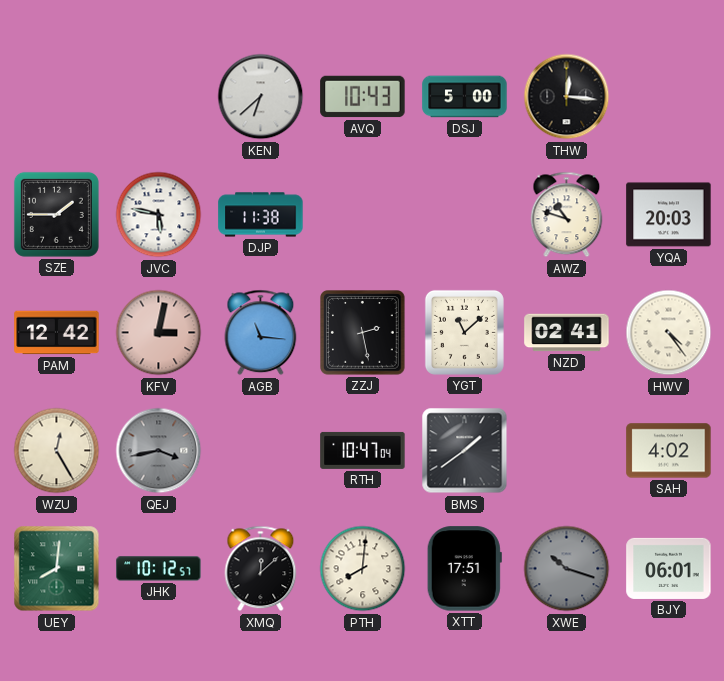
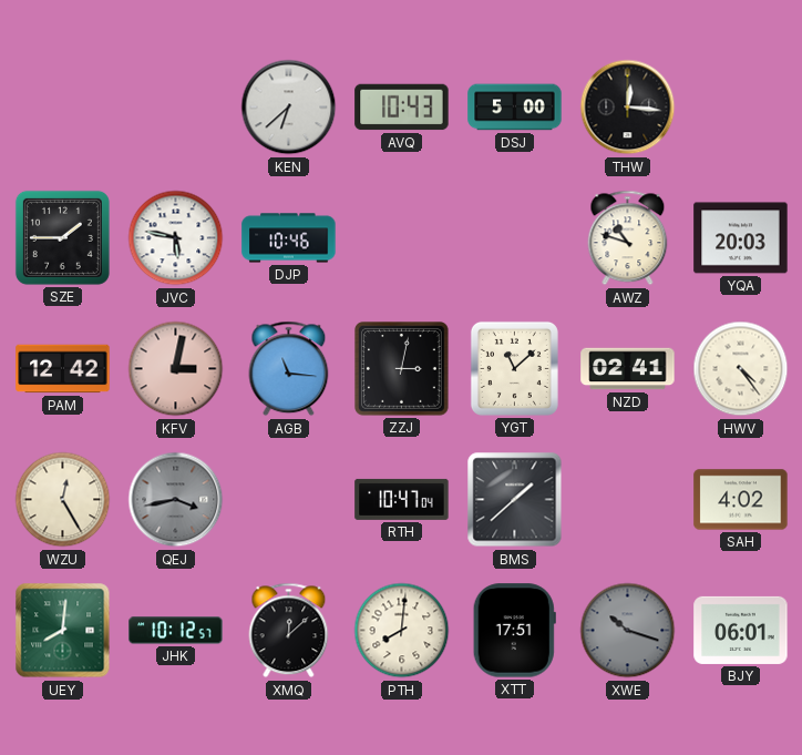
DJP: 11:38 -> 10:46
ZZJ: 2:28 -> 3:02
BMS: 1:39 -> 1:38
